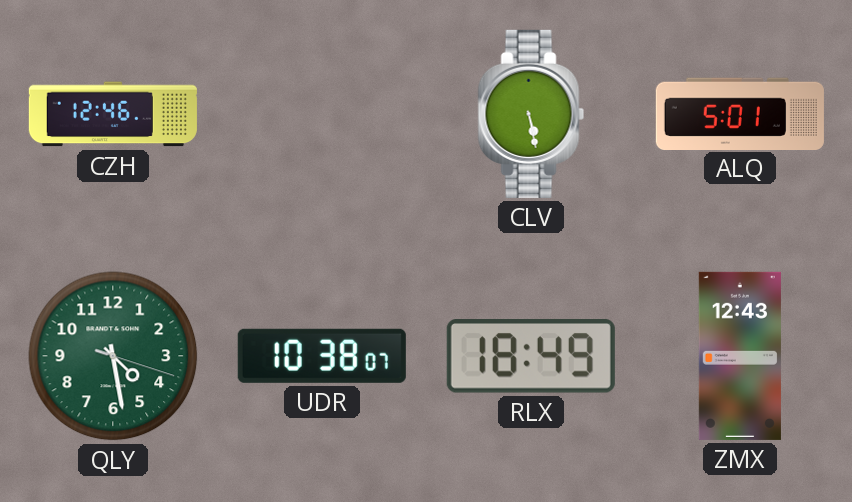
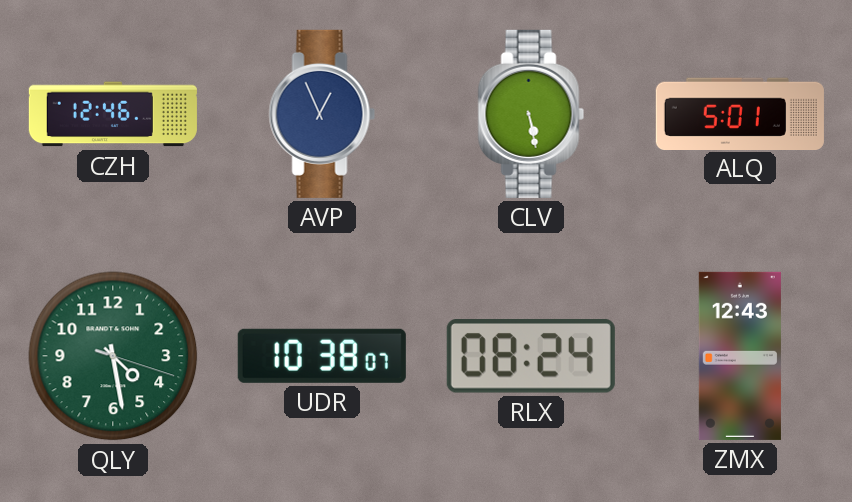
AVP: none -> 12:56
RLX: 18:49 -> 08:24
